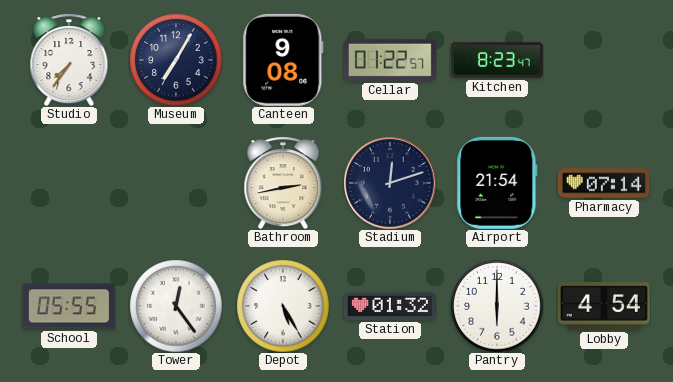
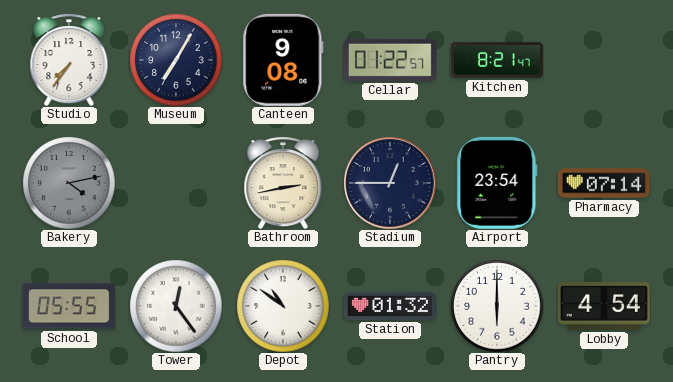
Kitchen: 8:23 -> 8:21
Bakery: none -> 4:13
Stadium: 12:12 -> 12:45
Airport: 21:54 -> 23:54
Depot: 5:25 -> 10:51
